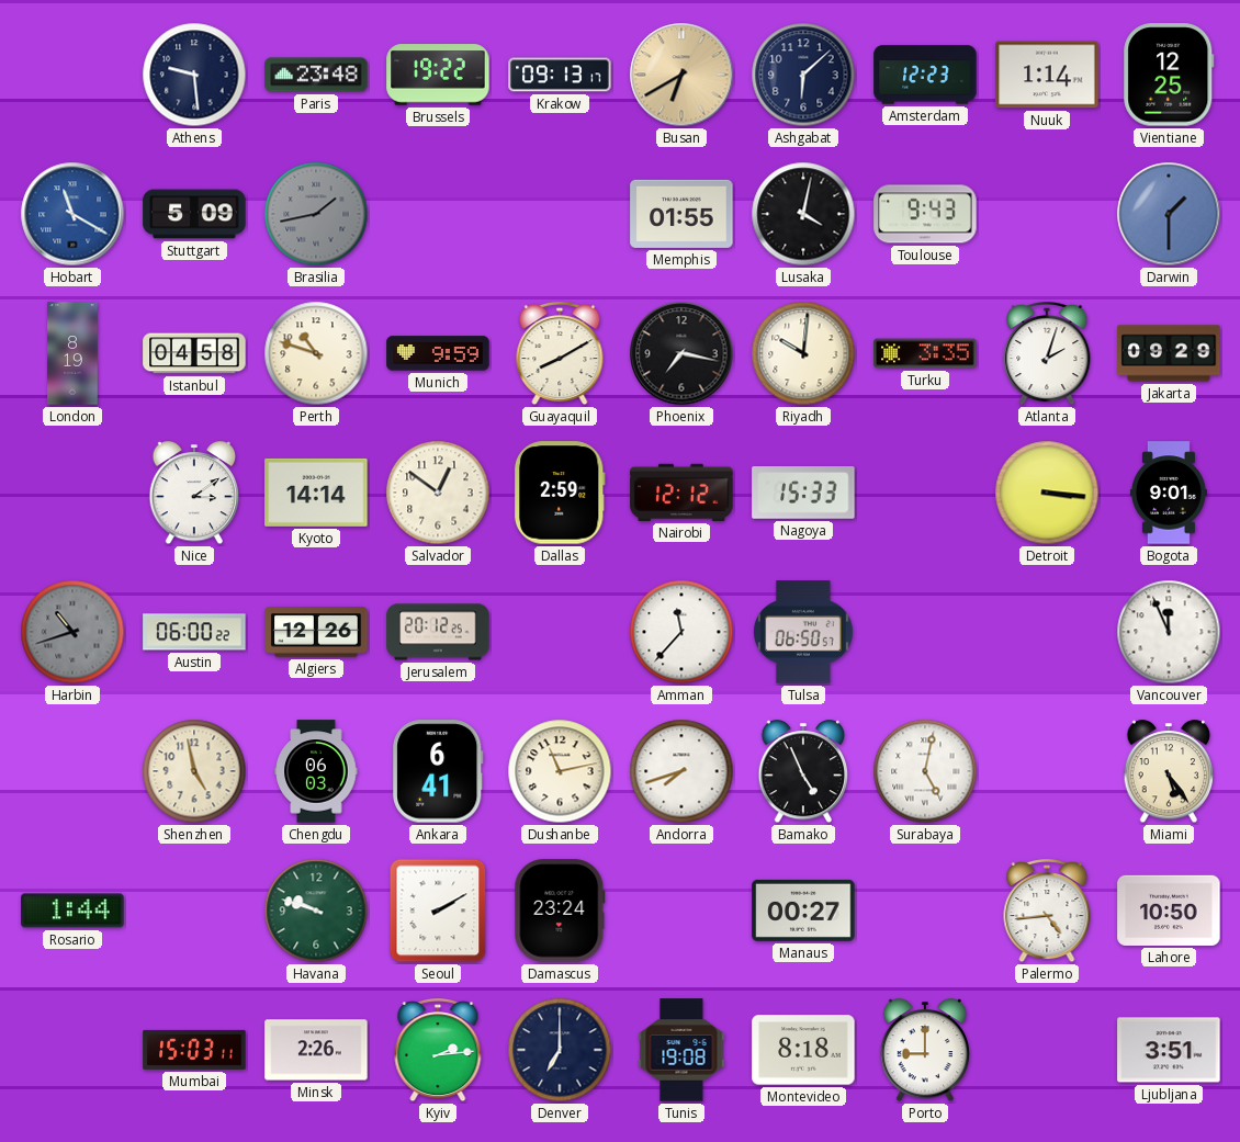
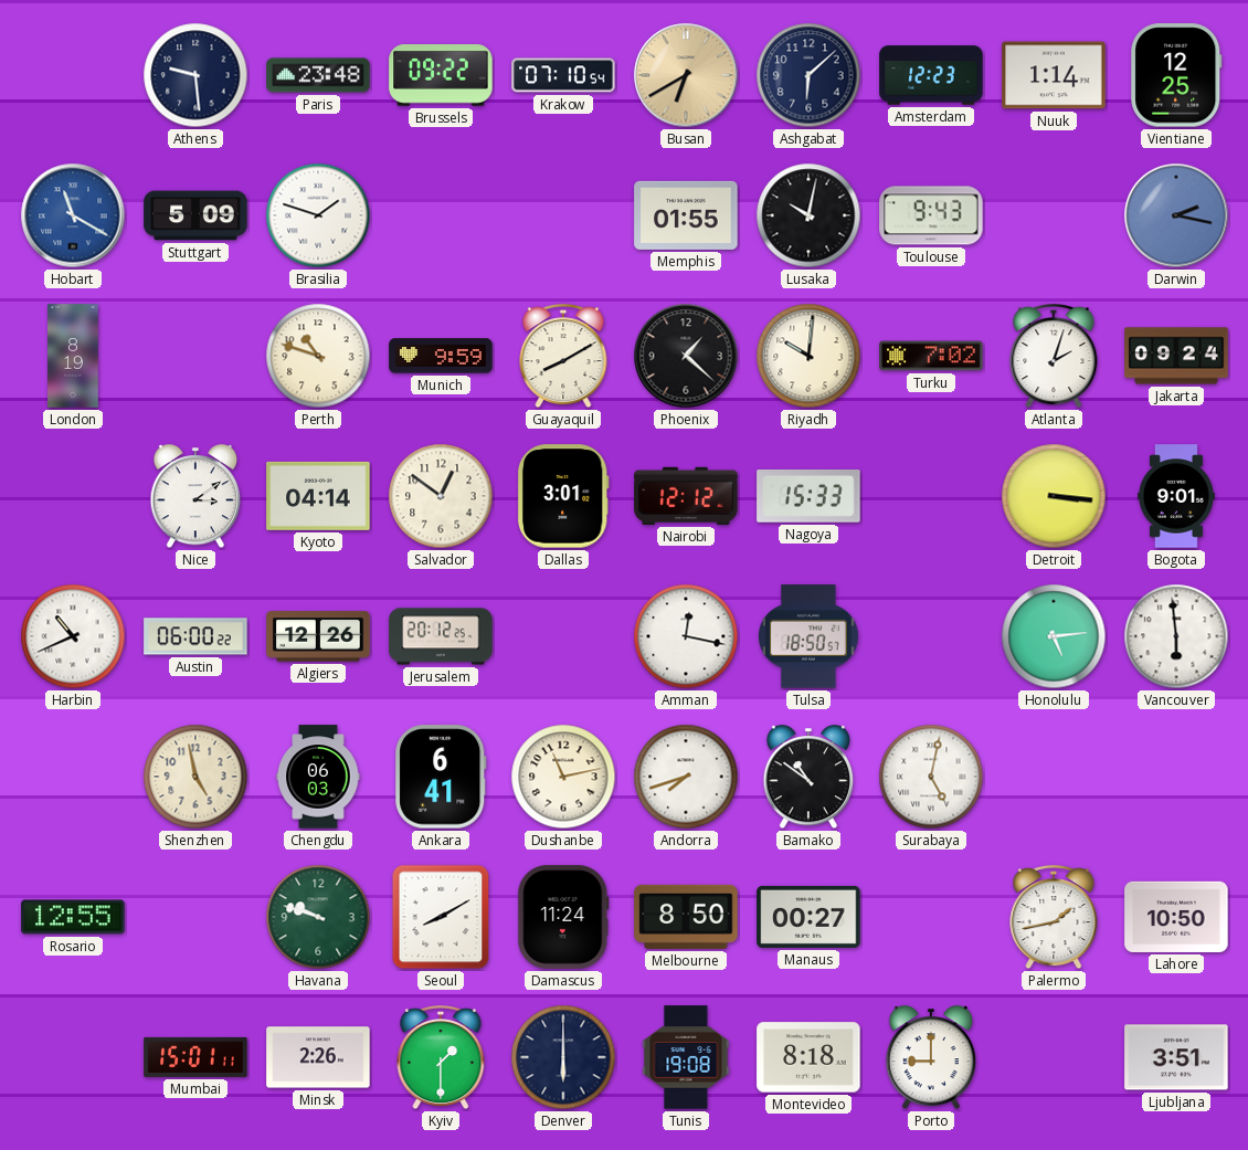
Brussels: 19:22 -> 09:22
Krakow: 09:13 -> 07:10
Brasilia: 1:43 -> 1:48
Brasilia dial: grey -> white
Lusaka: 4:02 -> 10:02
Darwin: 1:30 -> 2:17
Istanbul: 04:58 -> none
Phoenix: 7:17 -> 1:22
Turku: 3:35 -> 7:02
Jakarta: 09:29 -> 09:24
Kyoto: 14:14 -> 04:14
Dallas: 2:59 -> 3:01
Harbin: 10:42 -> 10:41
Harbin dial: grey -> white
Amman: 11:37 -> 12:17
Tulsa: 06:50 -> 18:50
Honolulu: none -> 5:14
Vancouver: 11:56 -> 5:59
Bamako: 4:56 -> 10:51
Miami: 5:24 -> none
Rosario: 1:44 -> 12:55
Seoul: 2:10 -> 8:10
Damascus: 23:24 -> 11:24
Melbourne: none -> 8:50
Palermo: 4:44 -> 1:43
Mumbai: 15:03 -> 15:01
Kyiv: 2:14 -> 1:30
Denver: 7:00 -> 6:00
